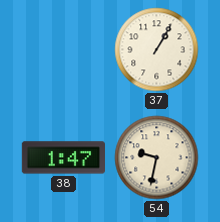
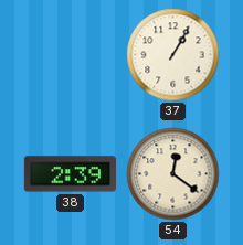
38: 1:47 -> 2:39
54: 9:32 -> 12:21
